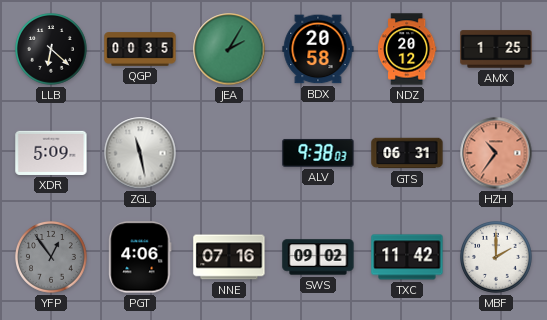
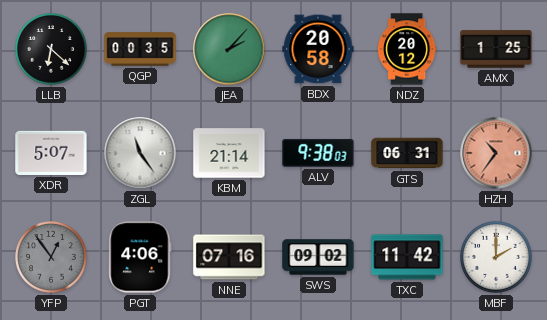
JEA: 2:05 -> 2:07
XDR: 5:09 -> 5:07
ZGL: 11:28 -> 11:24
KBM: none -> 21:14
